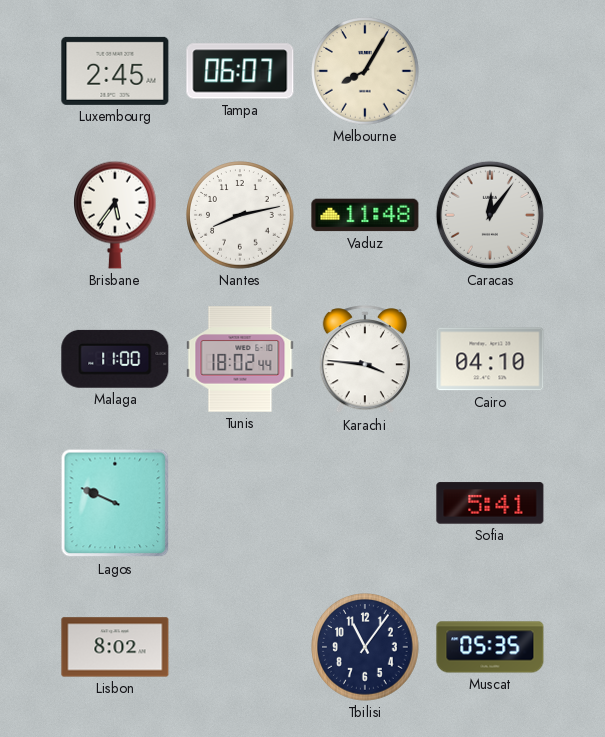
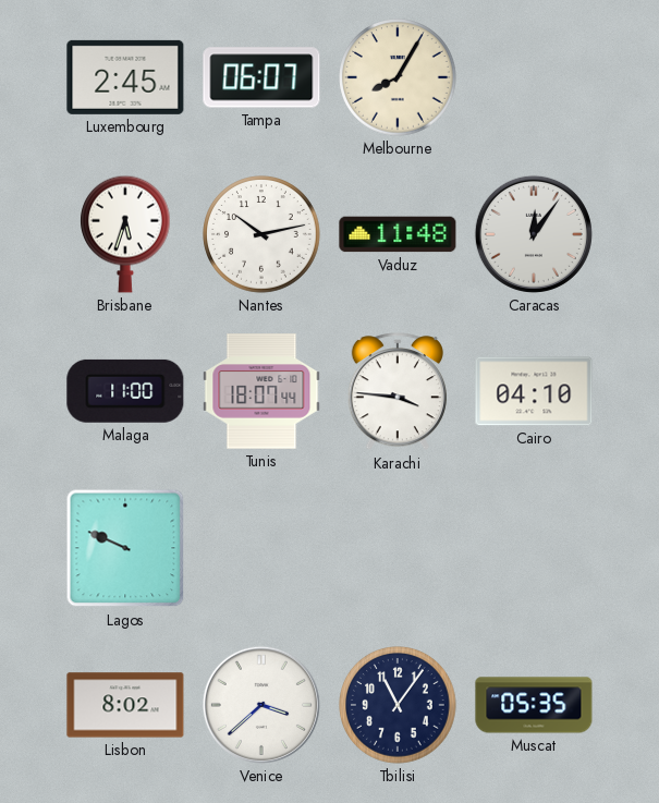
Brisbane: 5:36 -> 5:33
Nantes: 8:13 -> 10:13
Tunis: 18:02 -> 18:07
Sofia: 5:41 -> none
Venice: none -> 3:38
